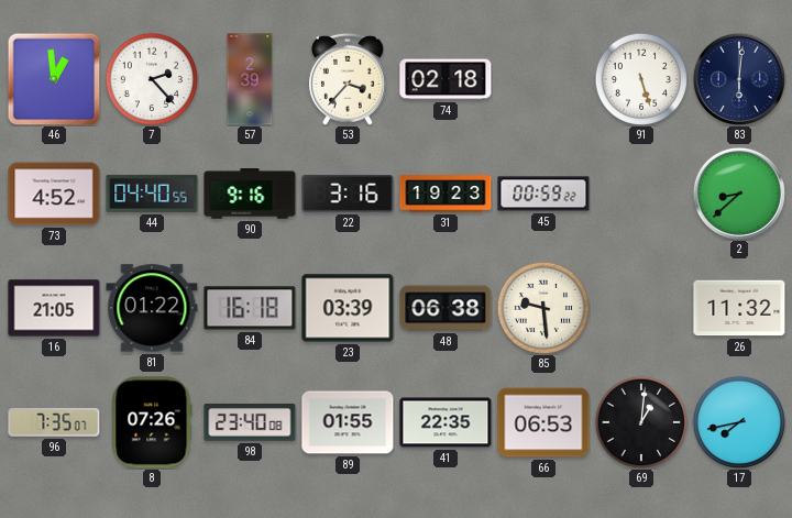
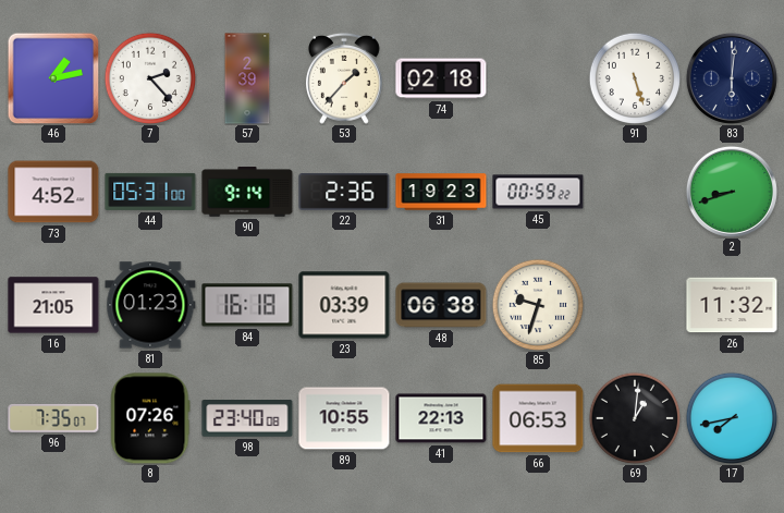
46: 12:59 -> 1:13
53: 3:37 -> 1:37
44: 04:40 -> 05:31
90: 9:16 -> 9:14
22: 3:16 -> 2:36
2: 8:38 -> 8:42
81: 01:22 -> 01:23
85: 9:29 -> 9:33
89: 01:55 -> 10:55
41: 22:35 -> 22:13
